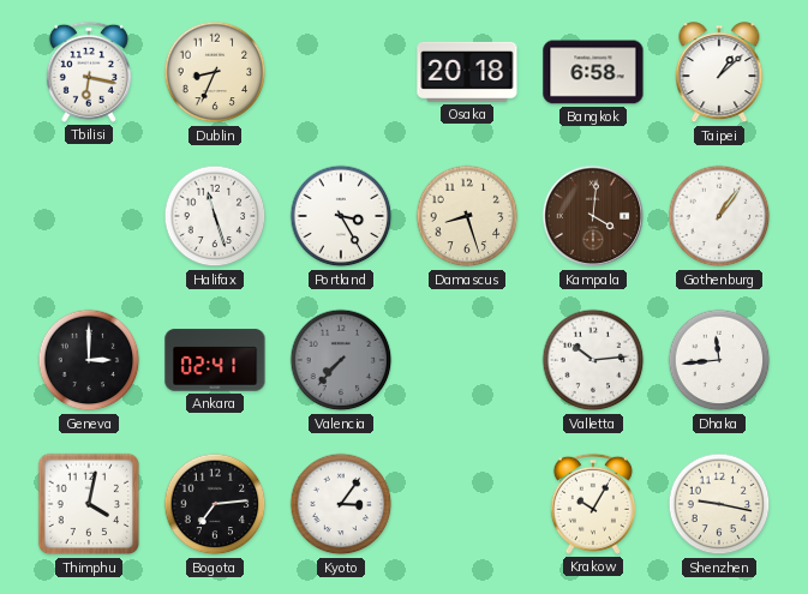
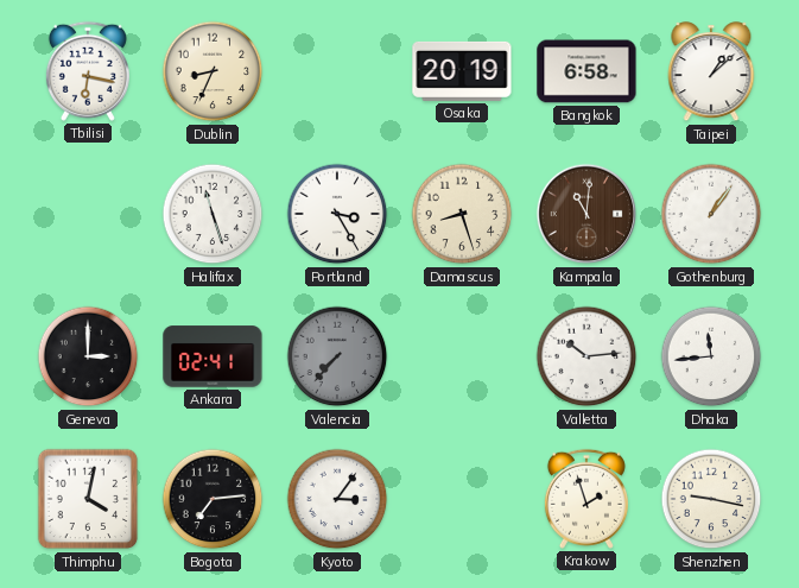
Osaka: 20:18 -> 20:19
Kampala: 4:01 -> 11:01
Krakow: 10:05 -> 1:57
